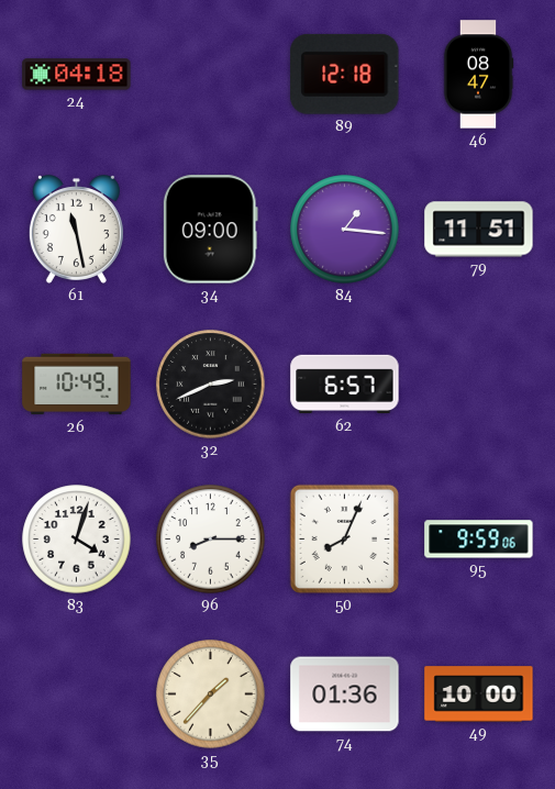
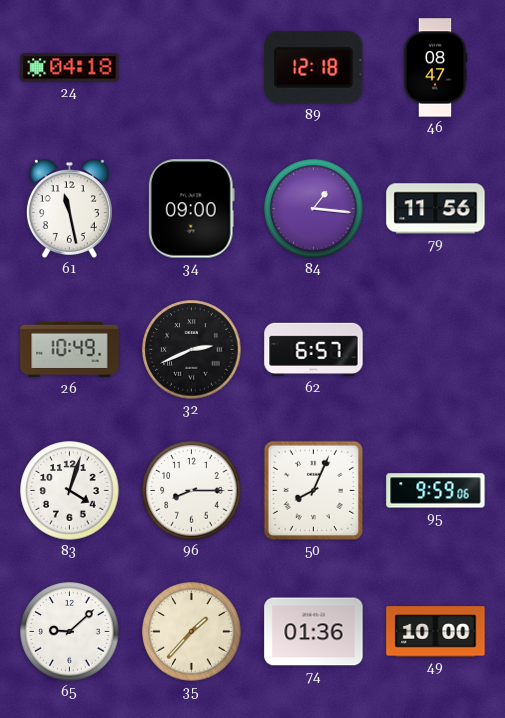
79: 11:51 -> 11:56
65: none -> 9:08
